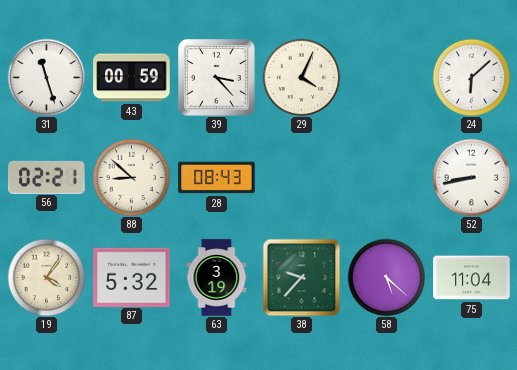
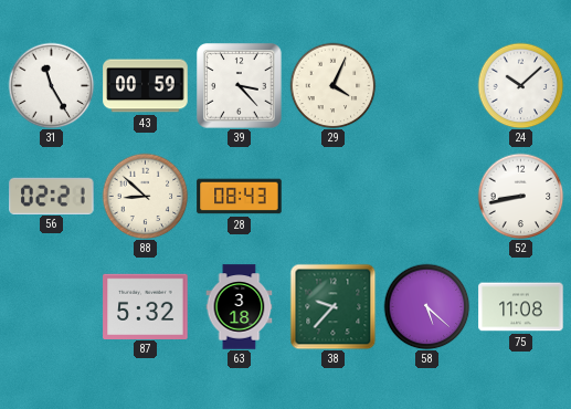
31: 11:27 -> 11:25
24: 6:08 -> 10:08
19: 4:06 -> none
63: 3:19 -> 3:18
75: 11:04 -> 11:08
